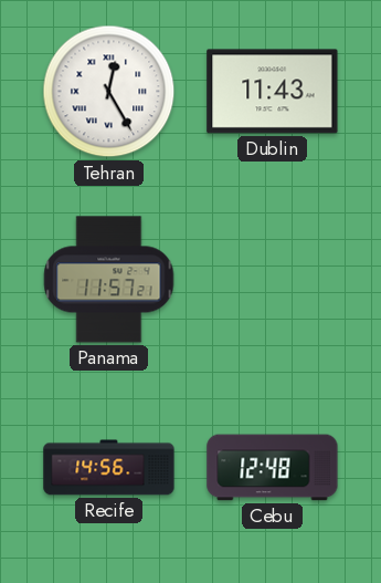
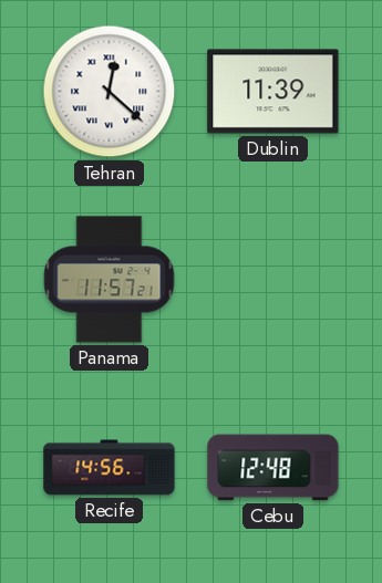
Tehran: 12:25 -> 12:22
Dublin: 11:43 -> 11:39
